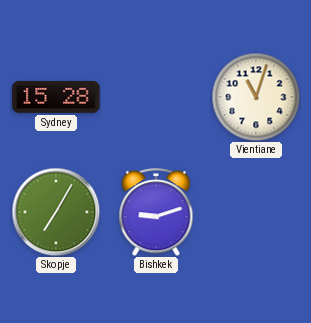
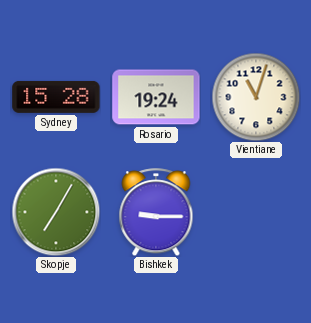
Rosario: none -> 19:24
Bishkek: 9:12 -> 9:15
